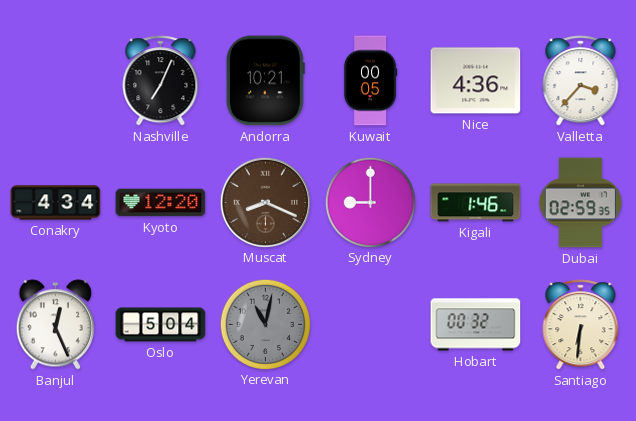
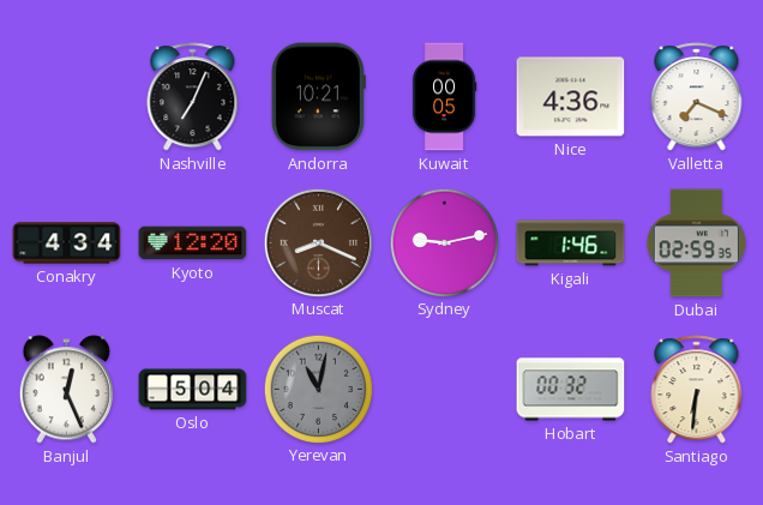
Valletta: 3:37 -> 7:19
Sydney: 9:00 -> 9:13
